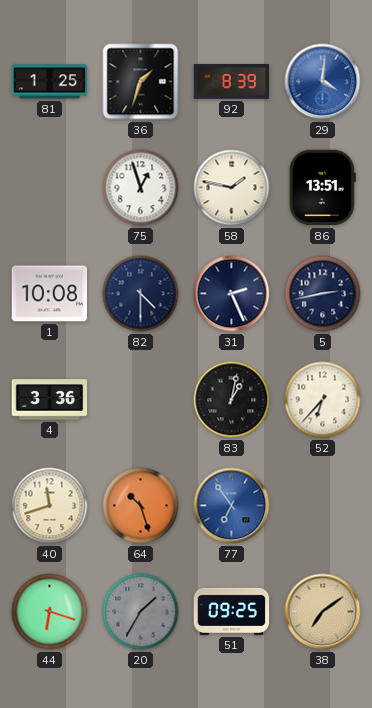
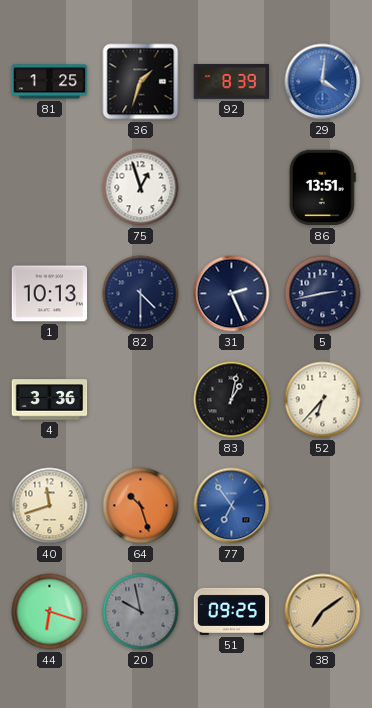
58: 1:47 -> none
1: 10:08 -> 10:13
20: 1:35 -> 9:58
